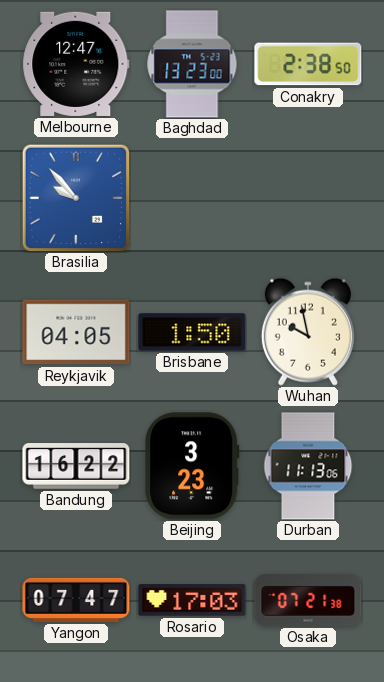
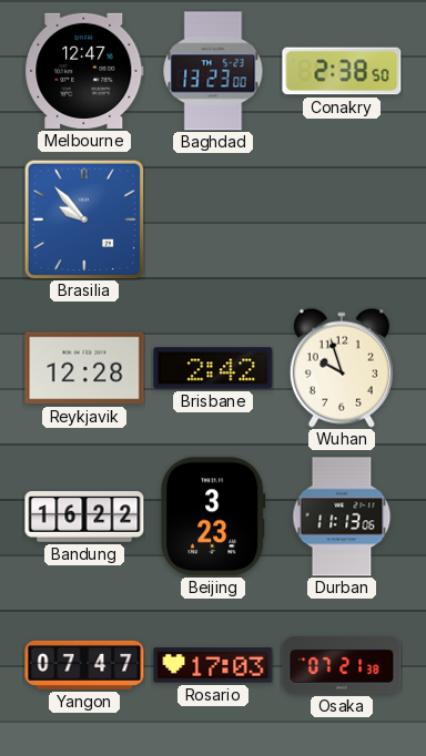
Reykjavik: 04:05 -> 12:28
Brisbane: 1:50 -> 2:42
Wuhan: 9:58 -> 9:57
